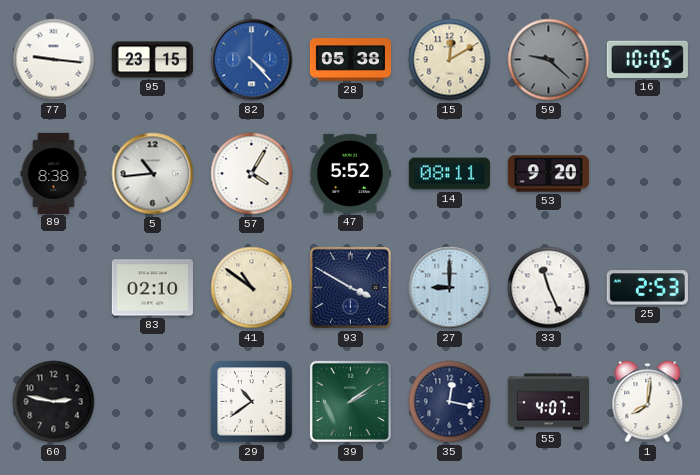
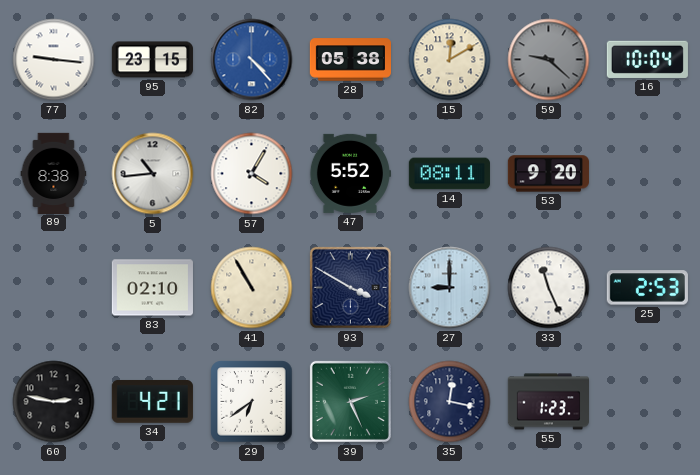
16: 10:05 -> 10:04
41: 10:51 -> 10:55
34: none -> 4:21
29: 10:39 -> 6:39
39: 2:09 -> 2:26
55: 4:07 -> 1:23
1: 8:01 -> none
